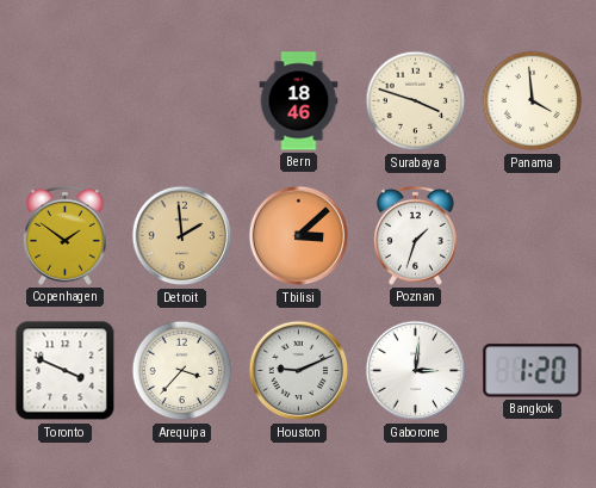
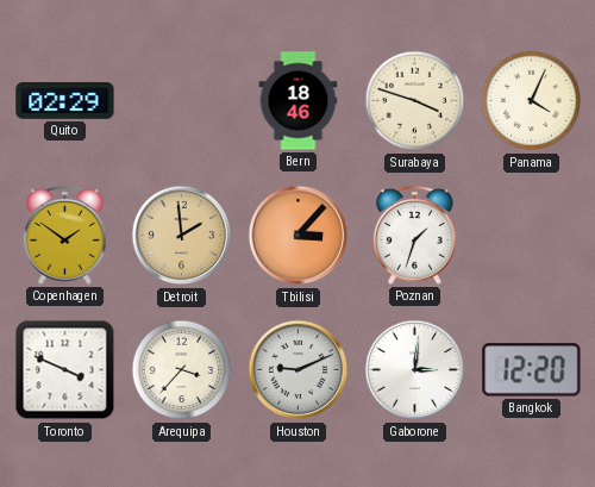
Quito: none -> 02:29
Panama: 3:59 -> 4:04
Tbilisi: 3:08 -> 3:07
Bangkok: 1:20 -> 12:20
